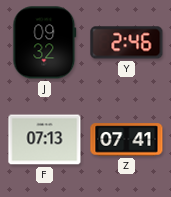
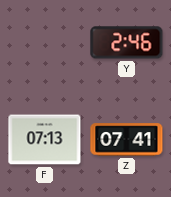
J: 09:32 -> none
